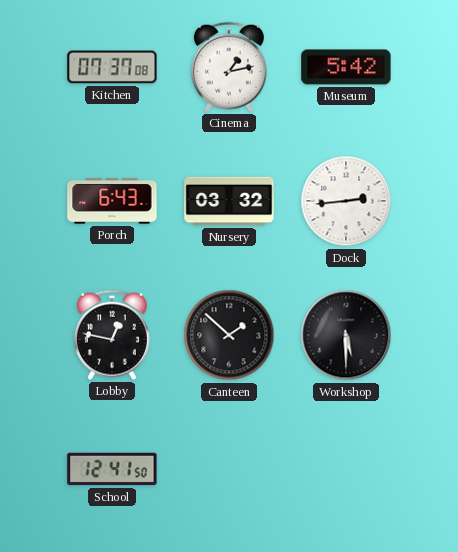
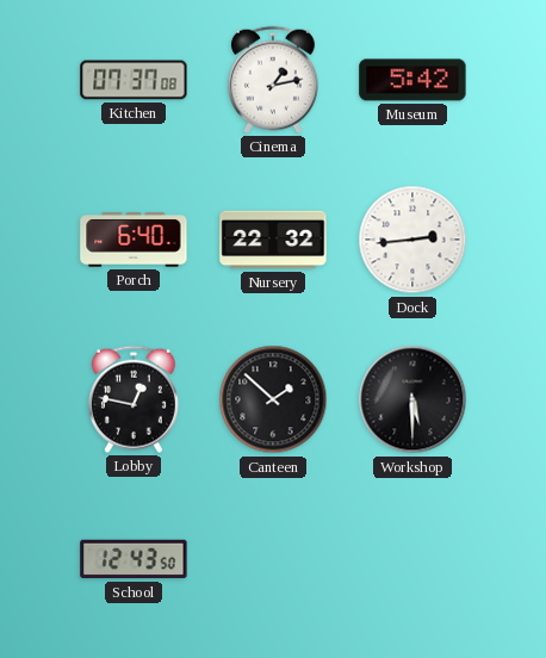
Porch: 6:43 -> 6:40
Nursery: 03:32 -> 22:32
School: 12:41 -> 12:43
